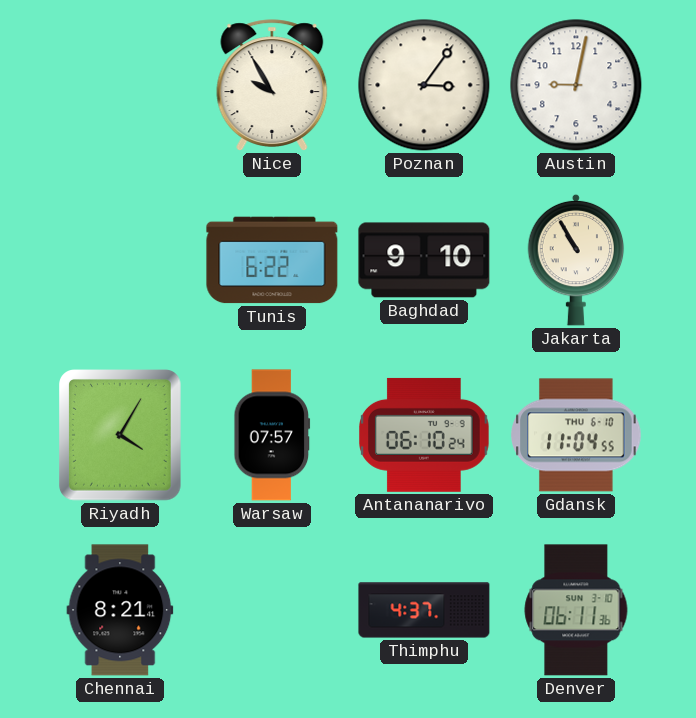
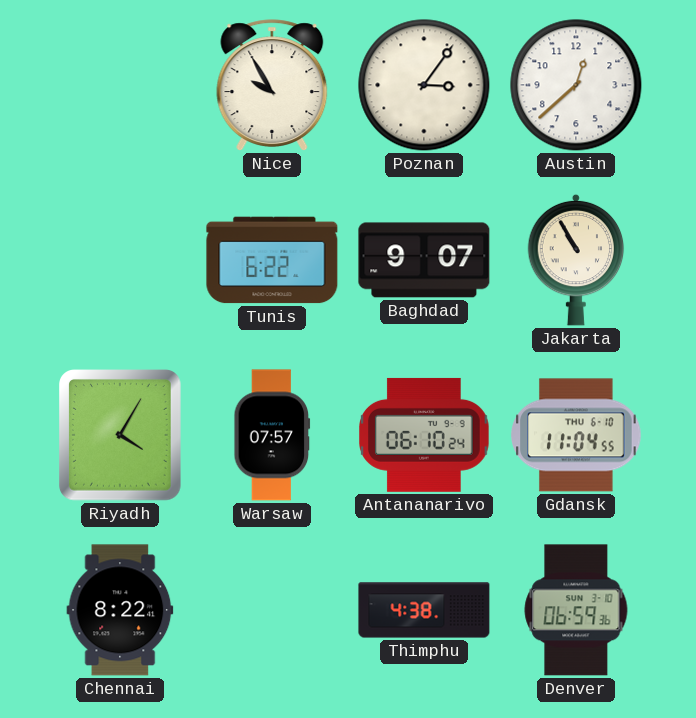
Austin: 9:02 -> 12:38
Baghdad: 9:10 -> 9:07
Chennai: 8:21 -> 8:22
Thimphu: 4:37 -> 4:38
Denver: 06:11 -> 06:59
